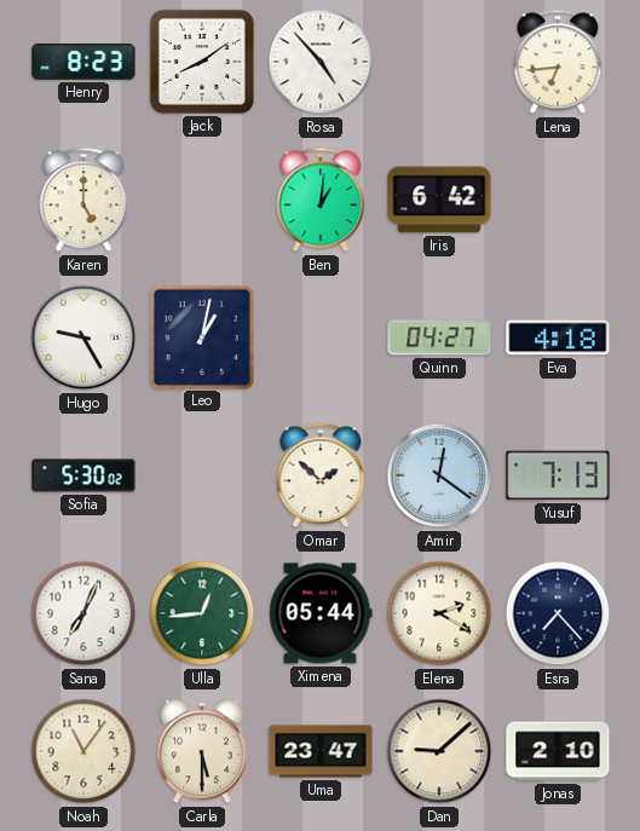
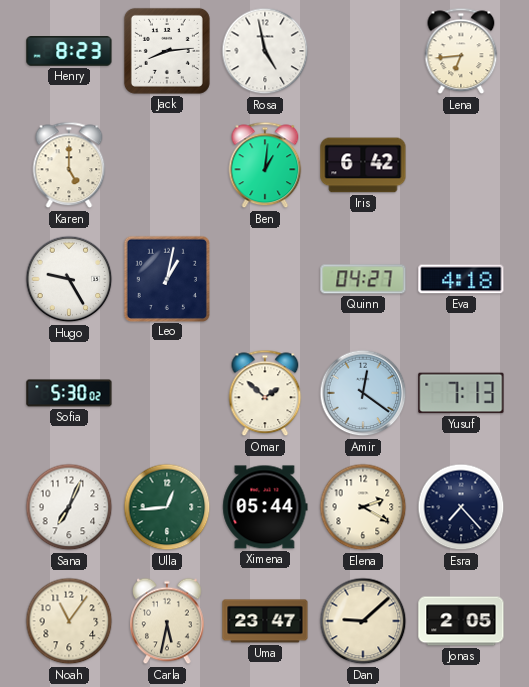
Jack: 8:09 -> 8:14
Rosa: 4:53 -> 4:58
Carla: 5:30 -> 5:32
Jonas: 2:10 -> 2:05
